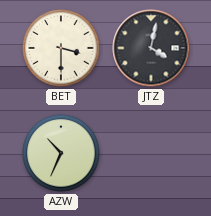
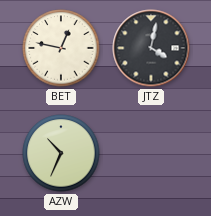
BET: 3:30 -> 12:47
